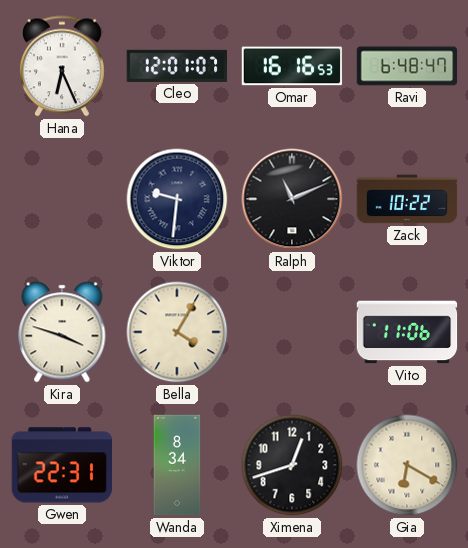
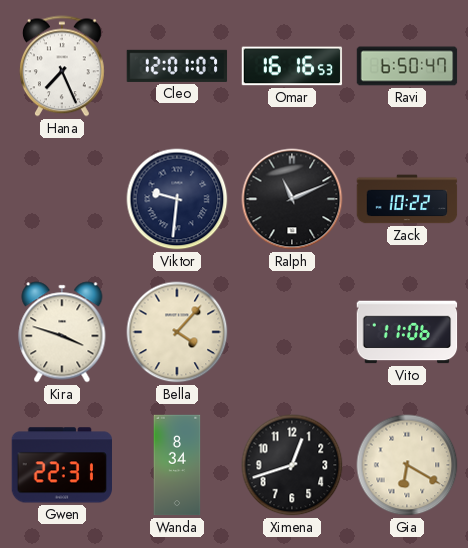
Hana: 6:26 -> 7:26
Ravi: 6:48 -> 6:50
Bella: 4:05 -> 4:07
